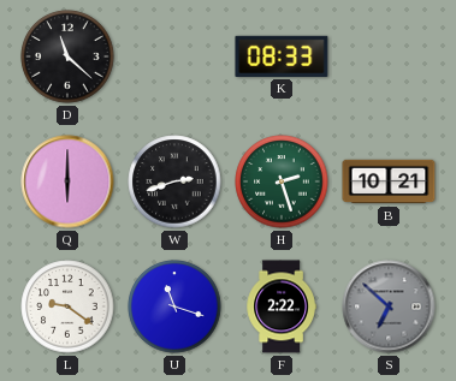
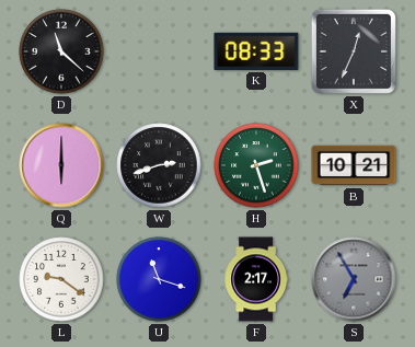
X: none -> 12:34
F: 2:22 -> 2:17
S: 6:52 -> 6:55
